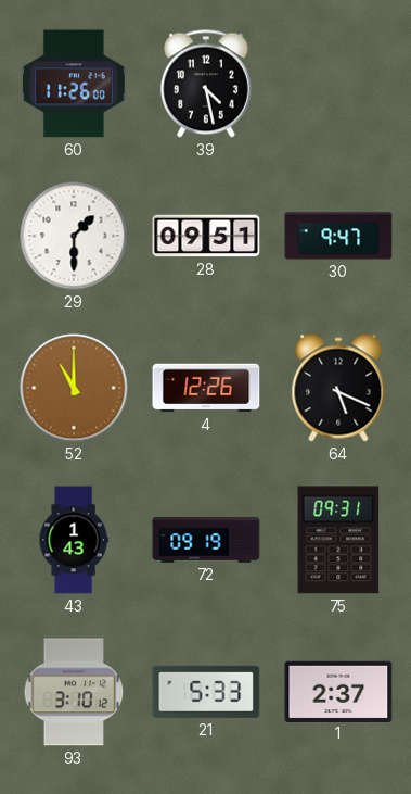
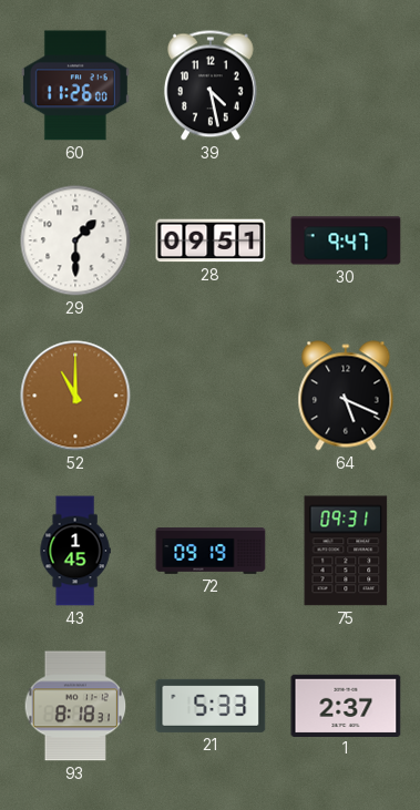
4: 12:26 -> none
43: 1:43 -> 1:45
93: 3:10 -> 8:18
